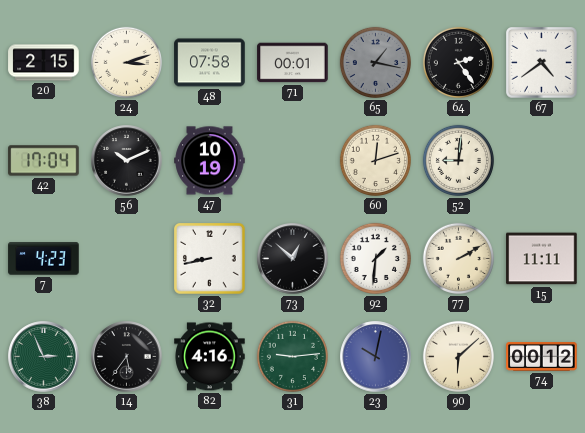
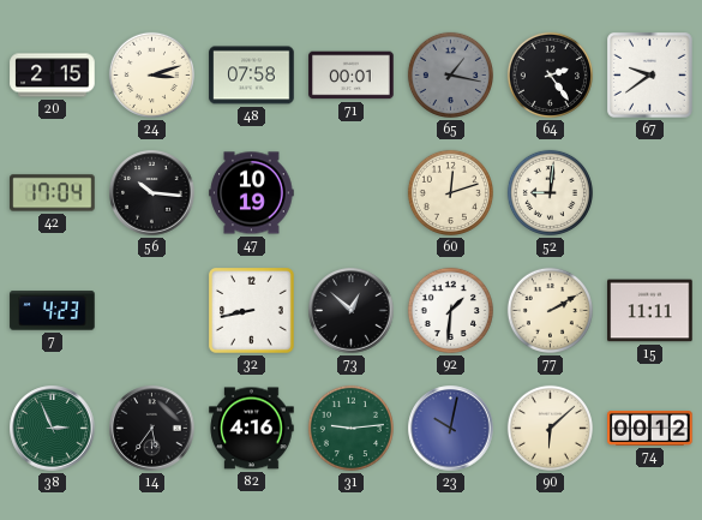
67: 4:39 -> 9:39
56: 10:11 -> 10:16
